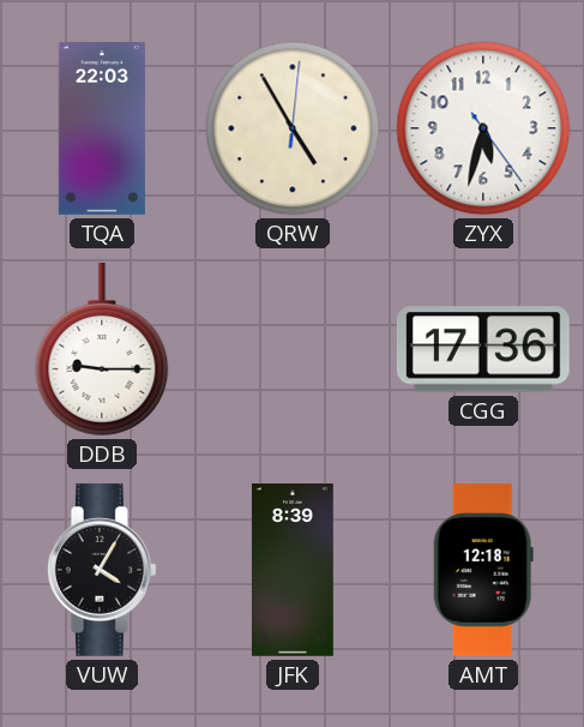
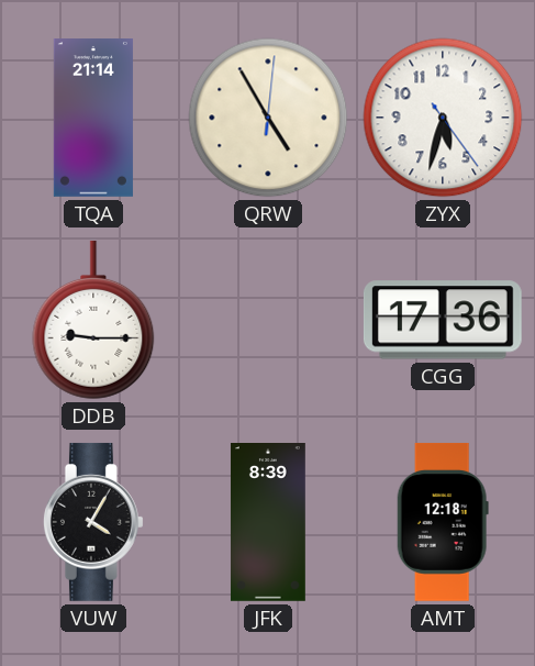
TQA: 22:03 -> 21:14
